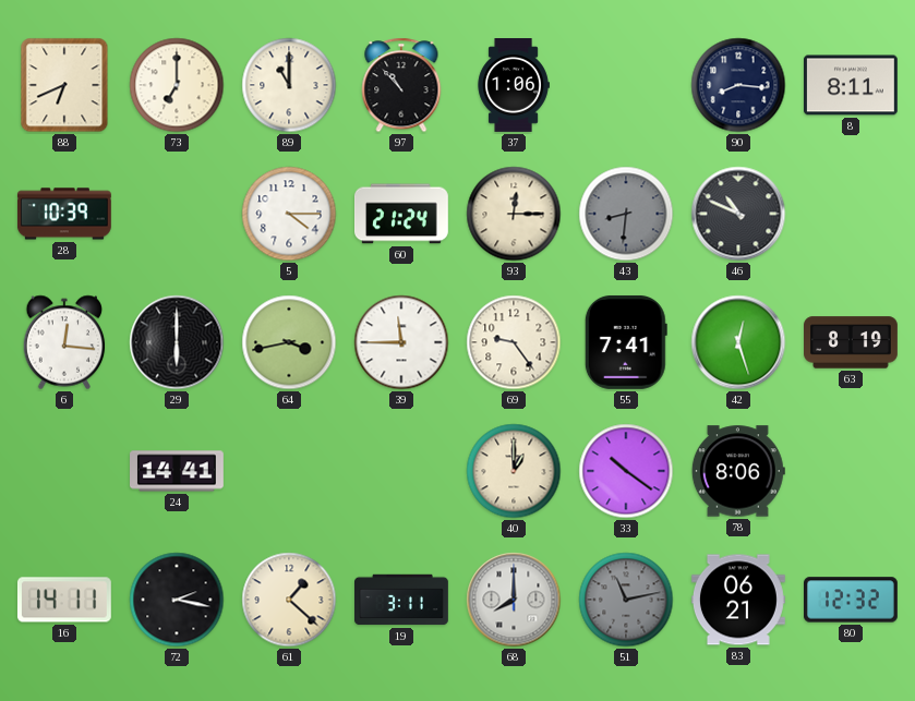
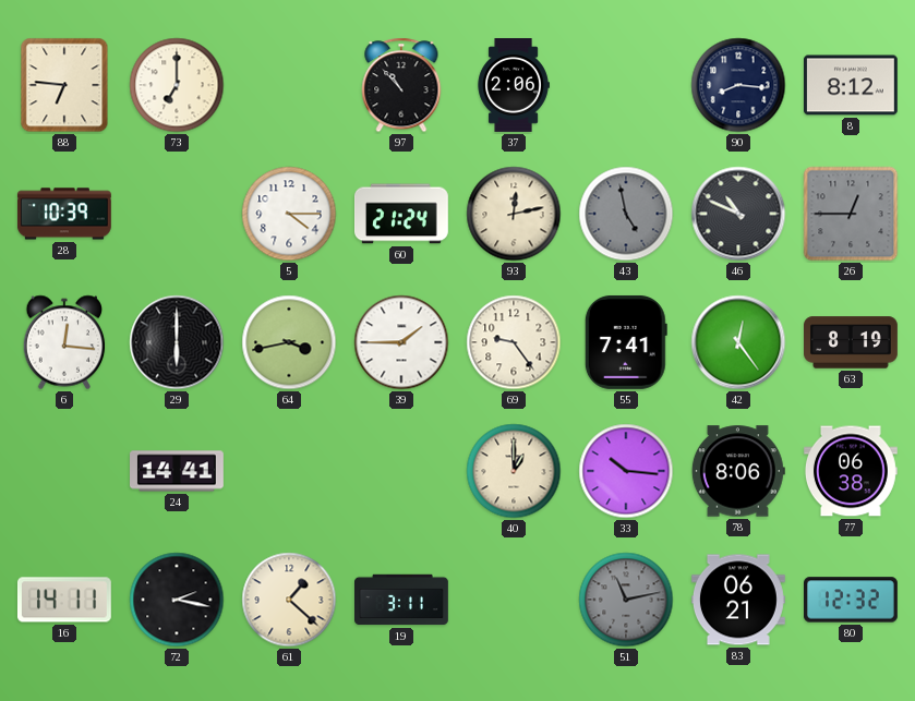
88: 6:41 -> 6:46
89: 11:00 -> none
37: 1:06 -> 2:06
8: 8:11 -> 8:12
93: 12:15 -> 12:13
43: 8:31 -> 4:58
26: none -> 12:45
39: 11:45 -> 1:45
42: 12:27 -> 12:24
33: 10:21 -> 10:16
77: none -> 06:38
68: 8:00 -> none
